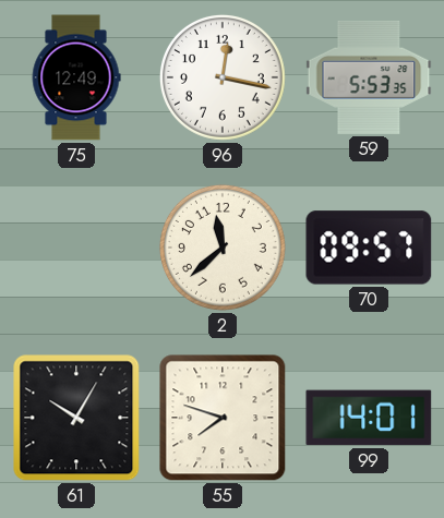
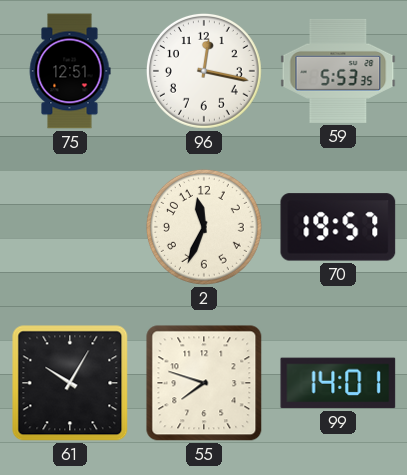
75: 12:49 -> 12:51
2: 11:38 -> 11:34
70: 09:57 -> 19:57
